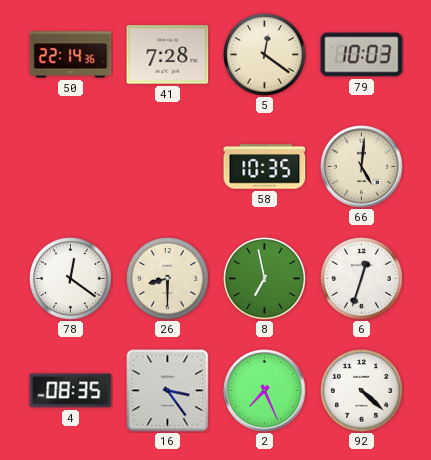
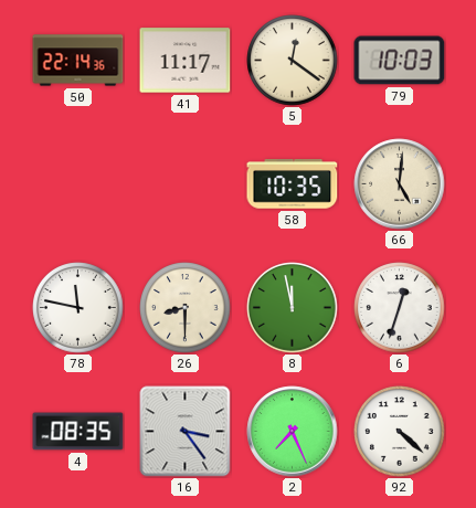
41: 7:28 -> 11:17
78: 12:21 -> 11:47
8: 6:58 -> 11:58
